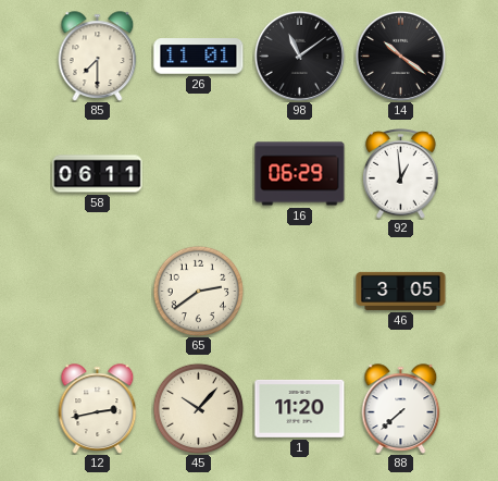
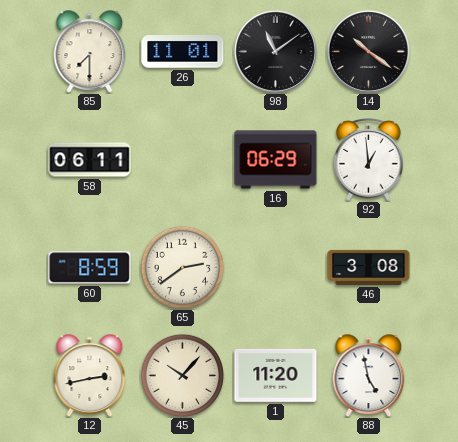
60: none -> 8:59
46: 3:05 -> 3:08
88: 7:38 -> 4:58
